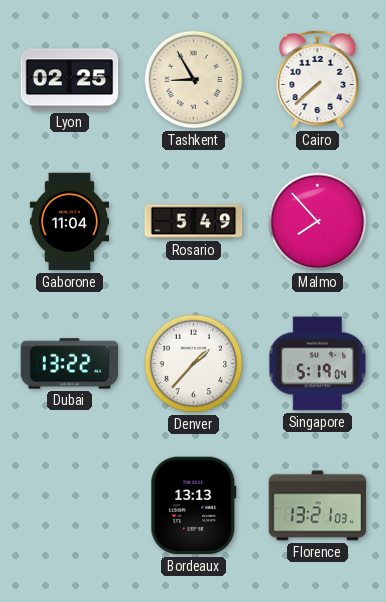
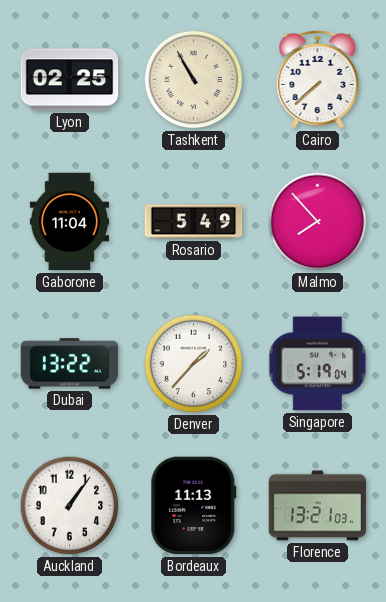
Tashkent: 8:55 -> 10:55
Auckland: none -> 1:06
Bordeaux: 13:13 -> 11:13
